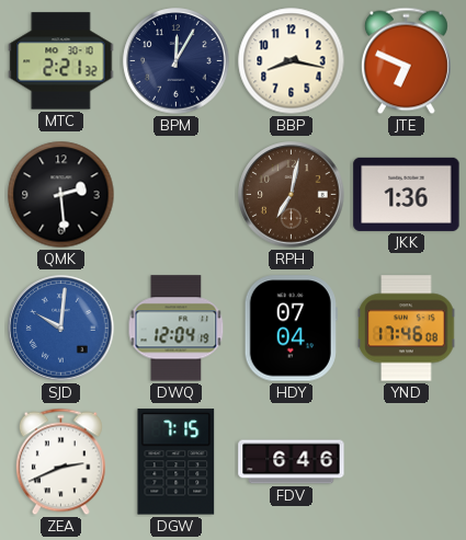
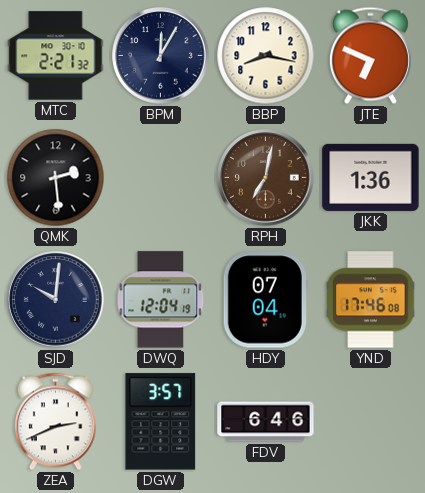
SJD dial: blue -> navy
DGW: 7:15 -> 3:57
